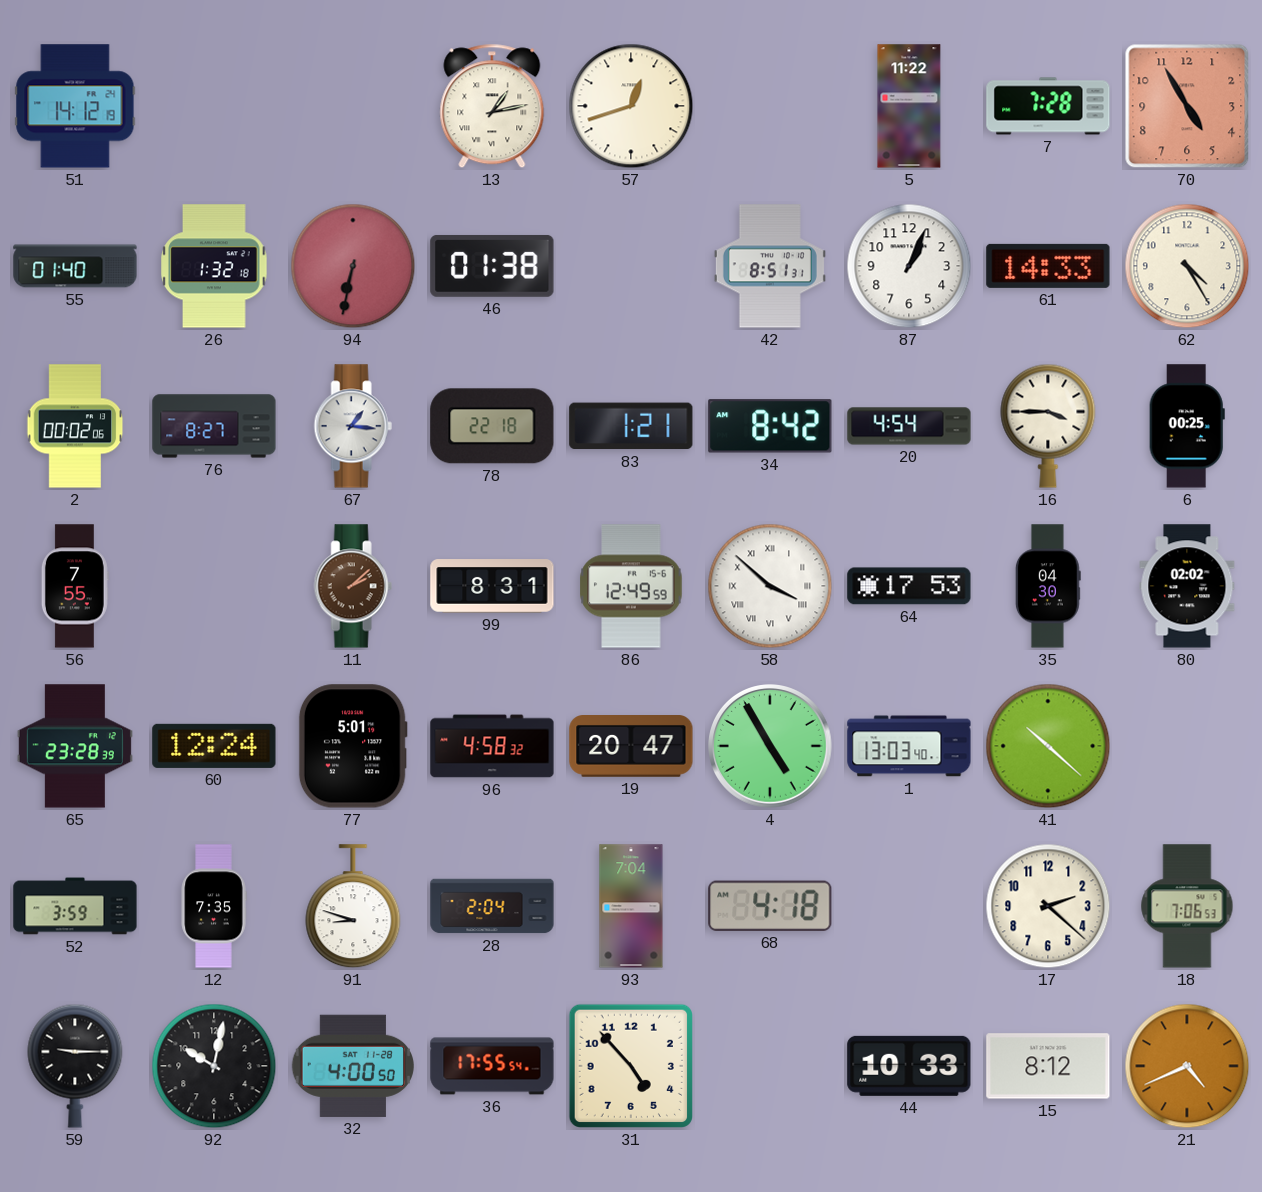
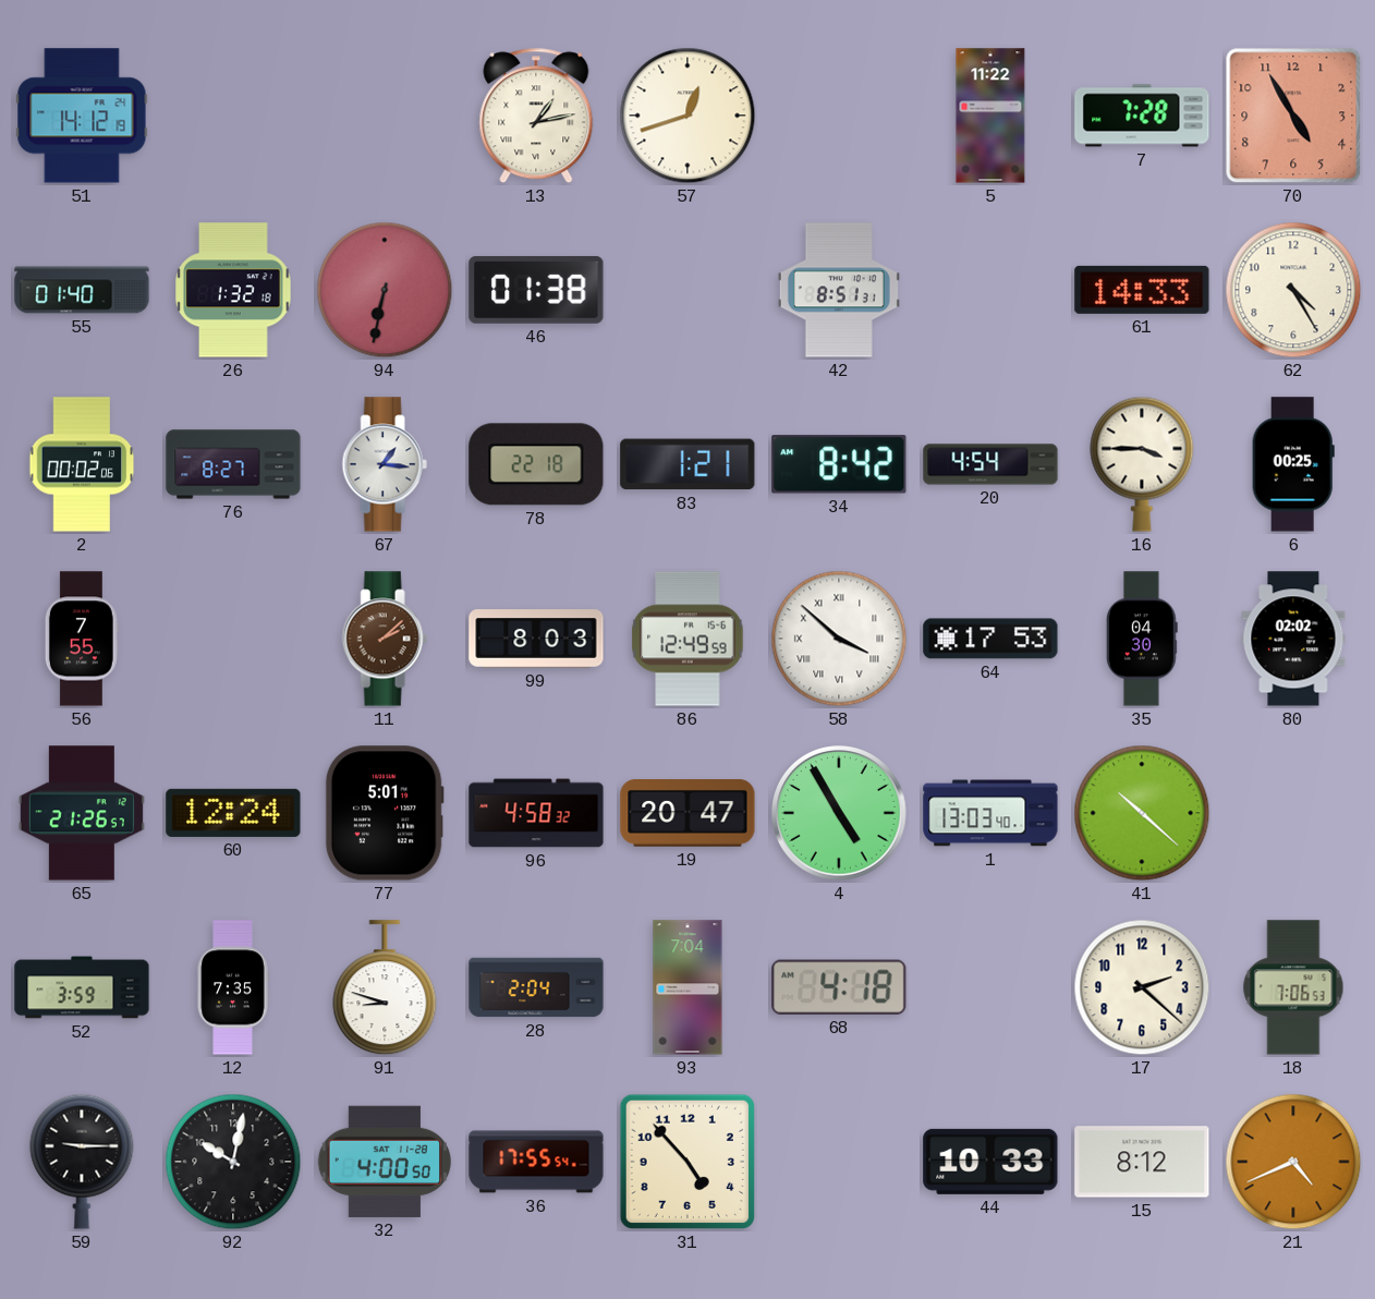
87: 1:04 -> none
99: 8:31 -> 8:03
65: 23:28 -> 21:26
